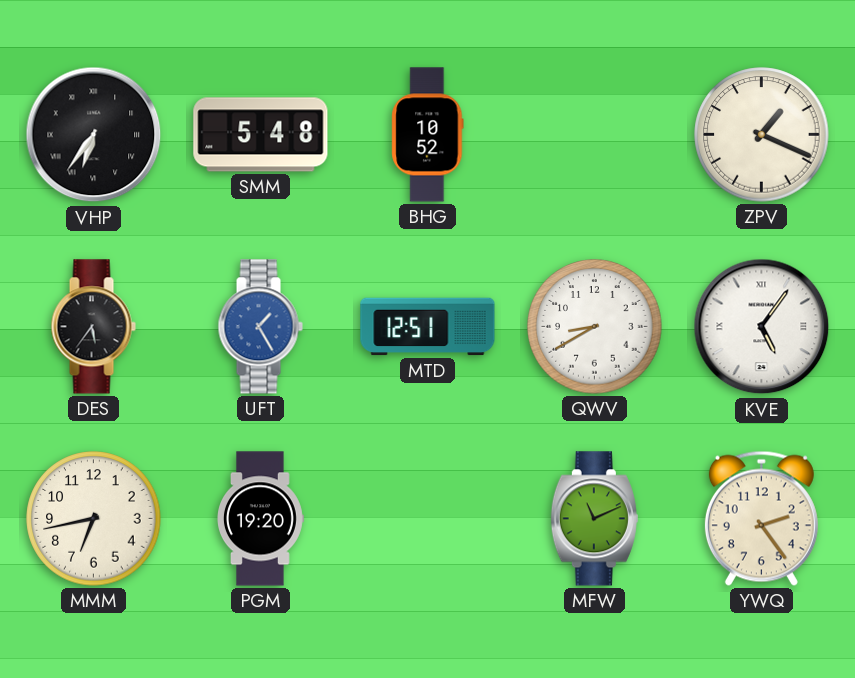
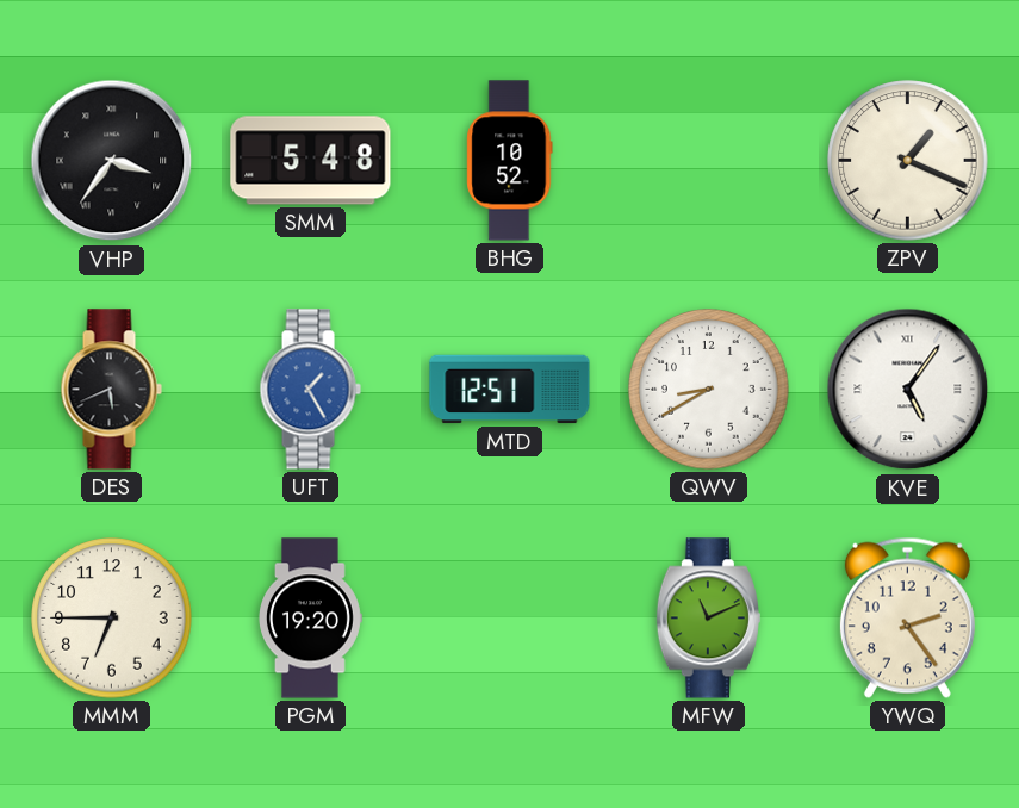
VHP: 6:36 -> 3:36
DES: 5:36 -> 5:41
MMM: 6:43 -> 6:45
